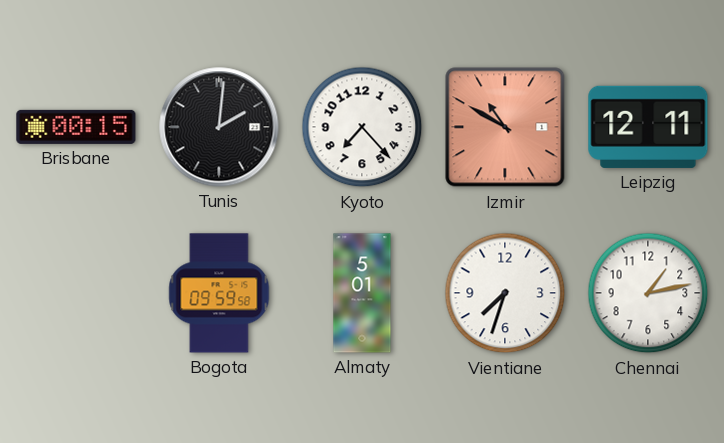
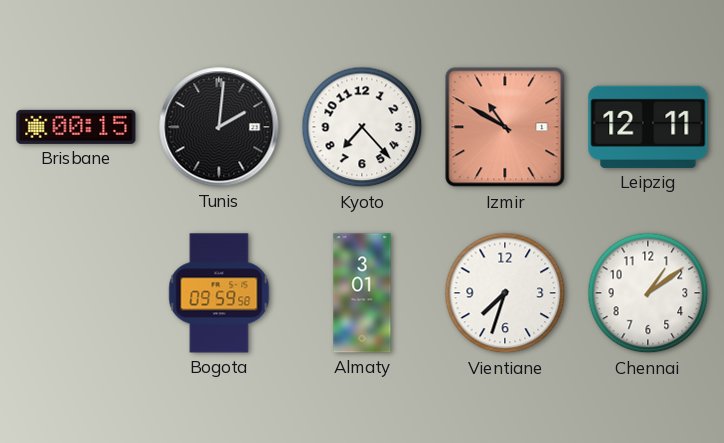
Almaty: 5:01 -> 3:01
Chennai: 1:13 -> 1:09
